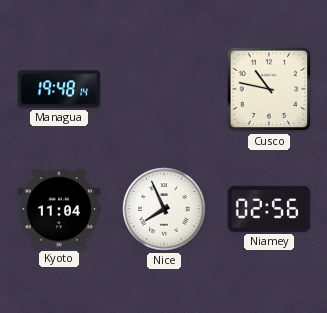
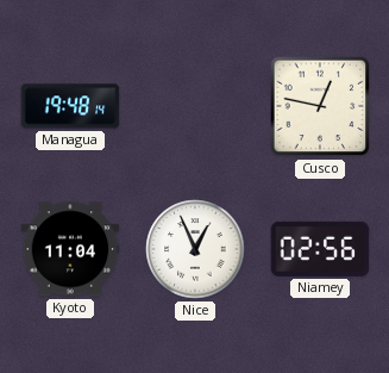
Cusco: 10:47 -> 12:47
Nice: 7:56 -> 12:56
